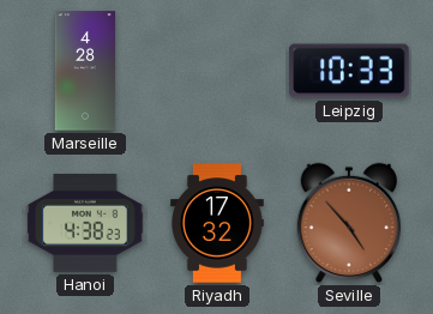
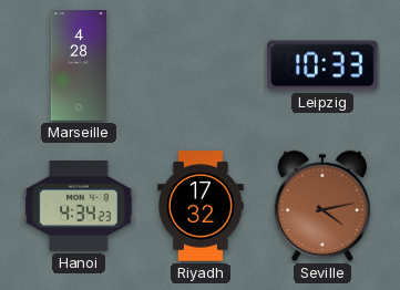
Hanoi: 4:38 -> 4:34
Seville: 4:53 -> 4:13
